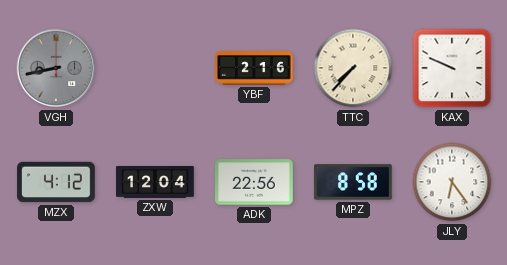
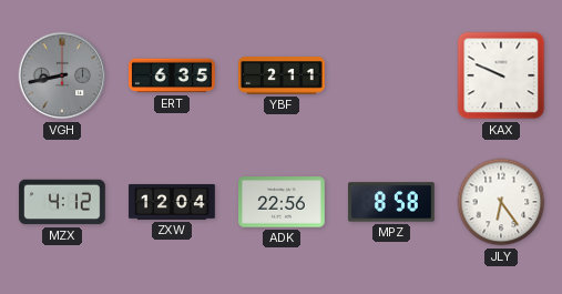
ERT: none -> 6:35
YBF: 2:16 -> 2:11
TTC: 7:37 -> none
